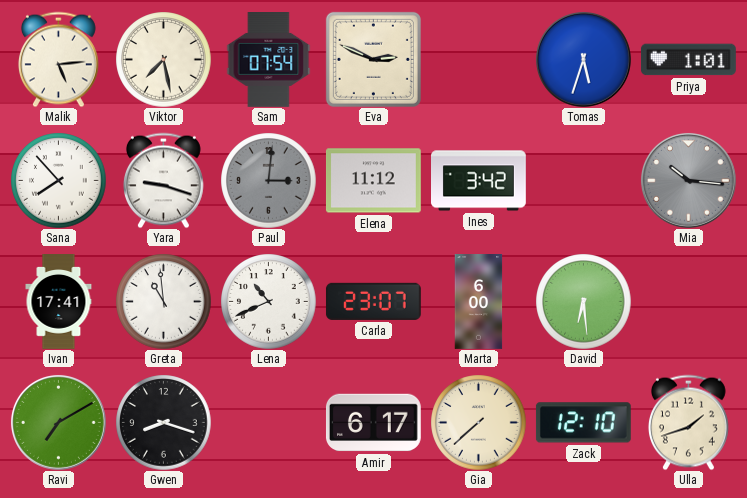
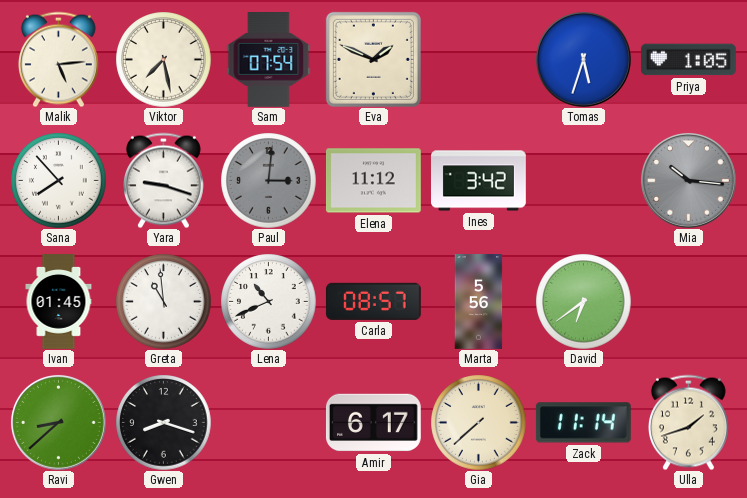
Eva: 2:49 -> 1:49
Priya: 1:01 -> 1:05
Ivan: 17:41 -> 01:45
Carla: 23:07 -> 08:57
Marta: 6:00 -> 5:56
David: 6:29 -> 6:39
Ravi: 7:10 -> 8:38
Zack: 12:10 -> 11:14
